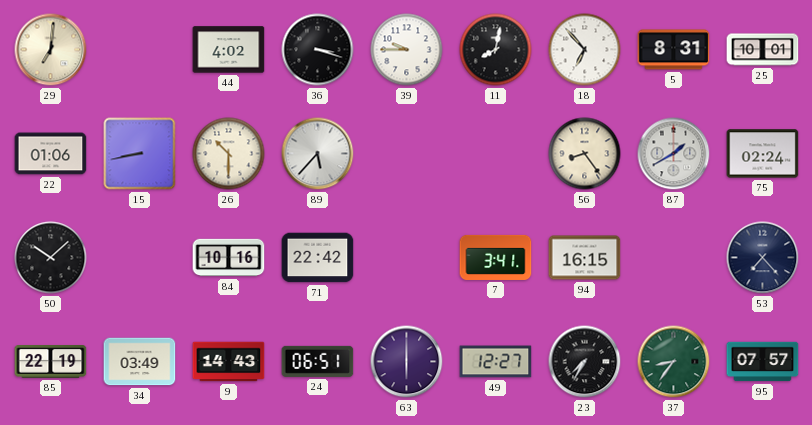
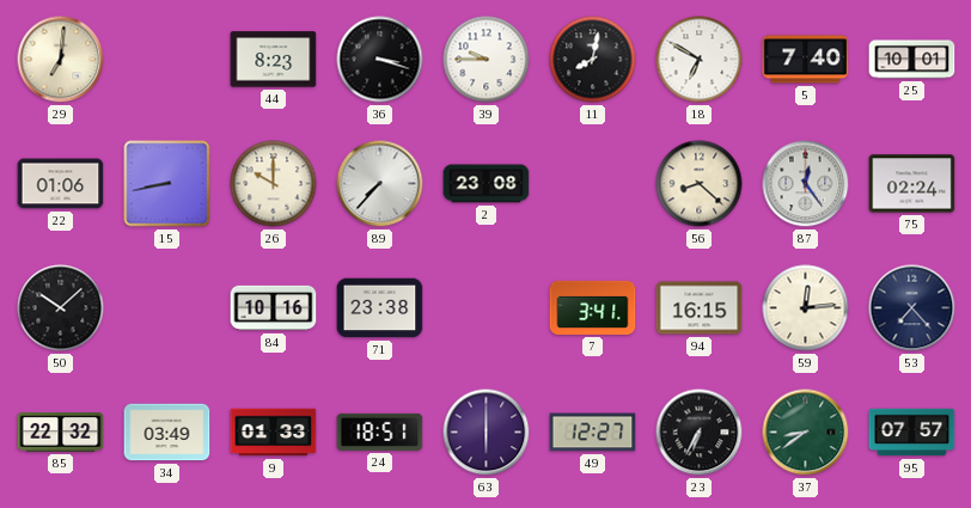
44: 4:02 -> 8:23
18: 6:53 -> 6:50
5: 8:31 -> 7:40
26: 10:30 -> 10:00
89: 5:37 -> 7:37
2: none -> 23:08
56: 8:24 -> 8:22
87: 1:40 -> 12:24
71: 22:42 -> 23:38
59: none -> 12:14
85: 22:19 -> 22:32
9: 14:43 -> 01:33
24: 06:51 -> 18:51
23: 7:35 -> 6:35
37: 8:36 -> 8:39
